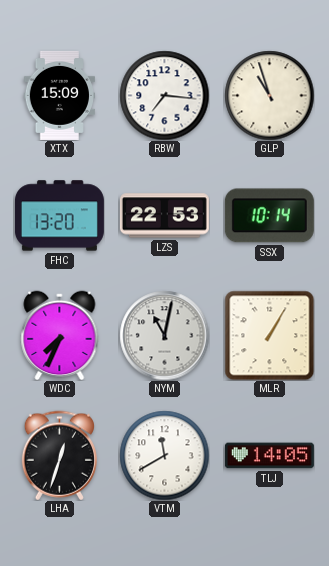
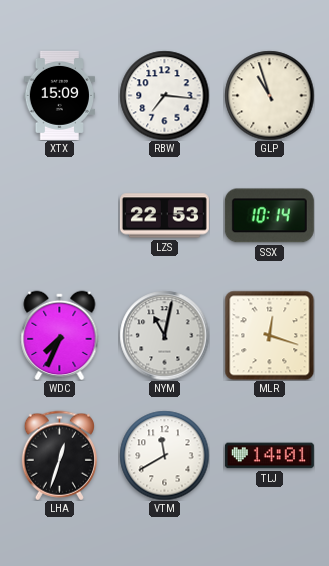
FHC: 13:20 -> none
MLR: 1:05 -> 12:18
TLJ: 14:05 -> 14:01
